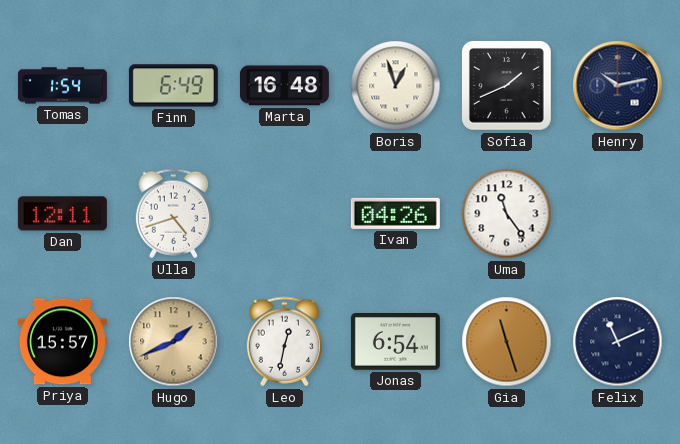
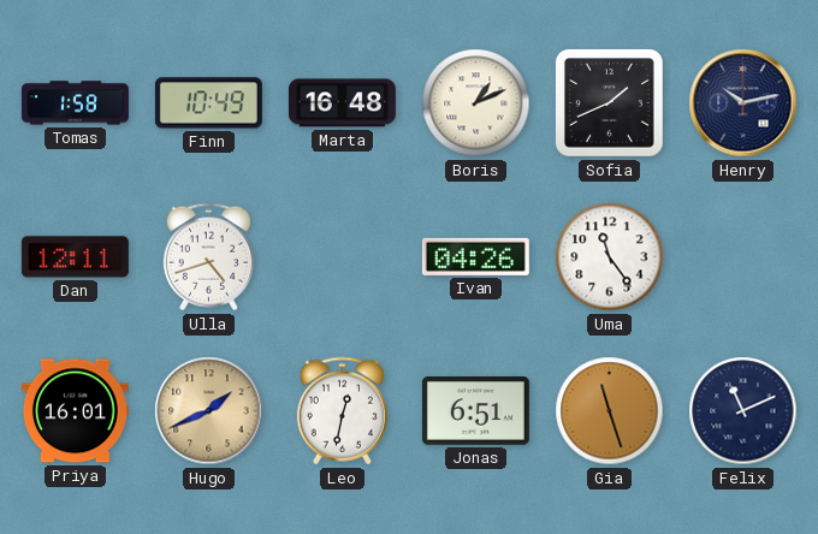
Tomas: 1:54 -> 1:58
Finn: 6:49 -> 10:49
Boris: 12:57 -> 1:11
Priya: 15:57 -> 16:01
Jonas: 6:54 -> 6:51
